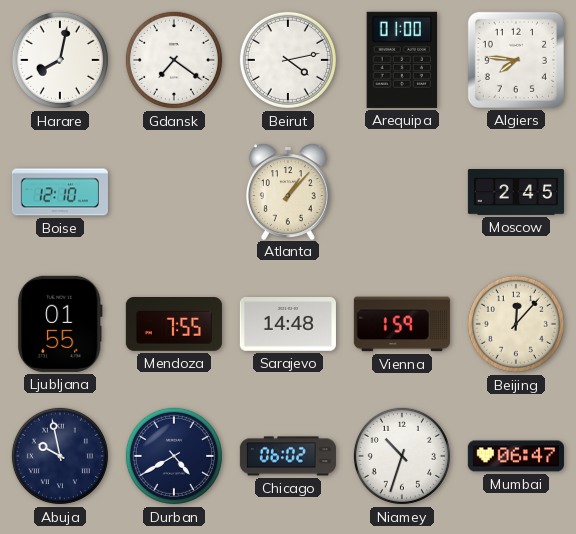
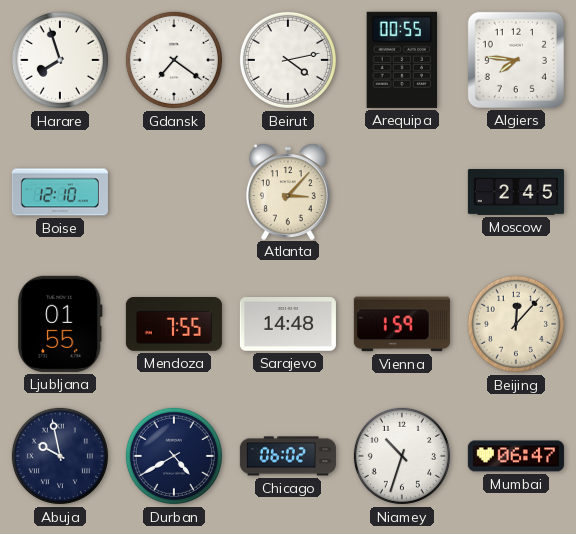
Harare: 8:02 -> 7:57
Arequipa: 01:00 -> 00:55
Atlanta: 1:07 -> 3:07
